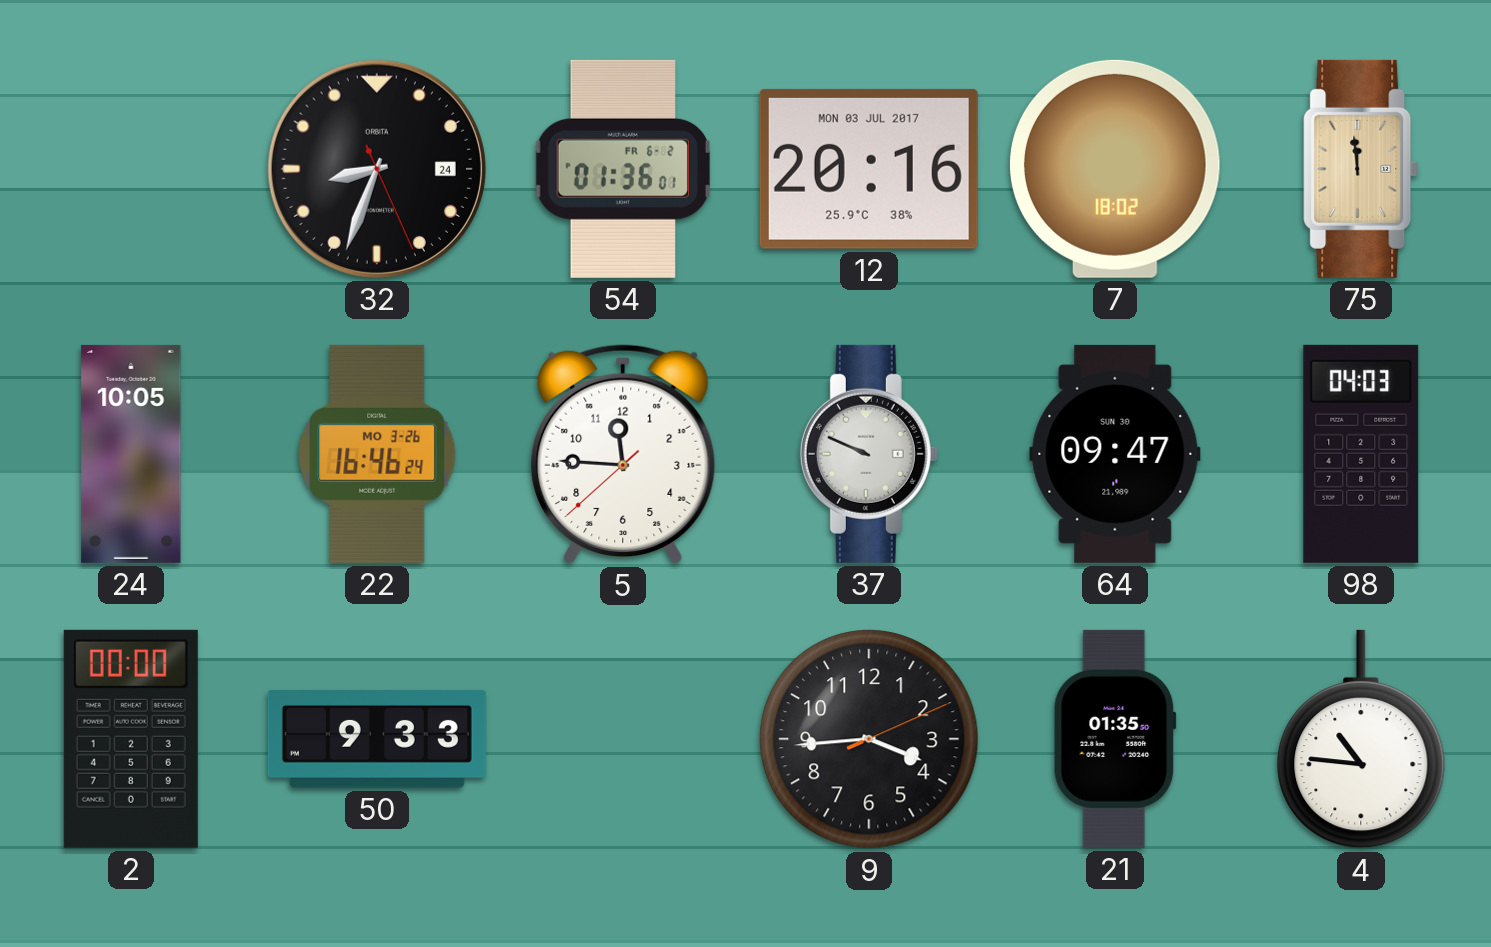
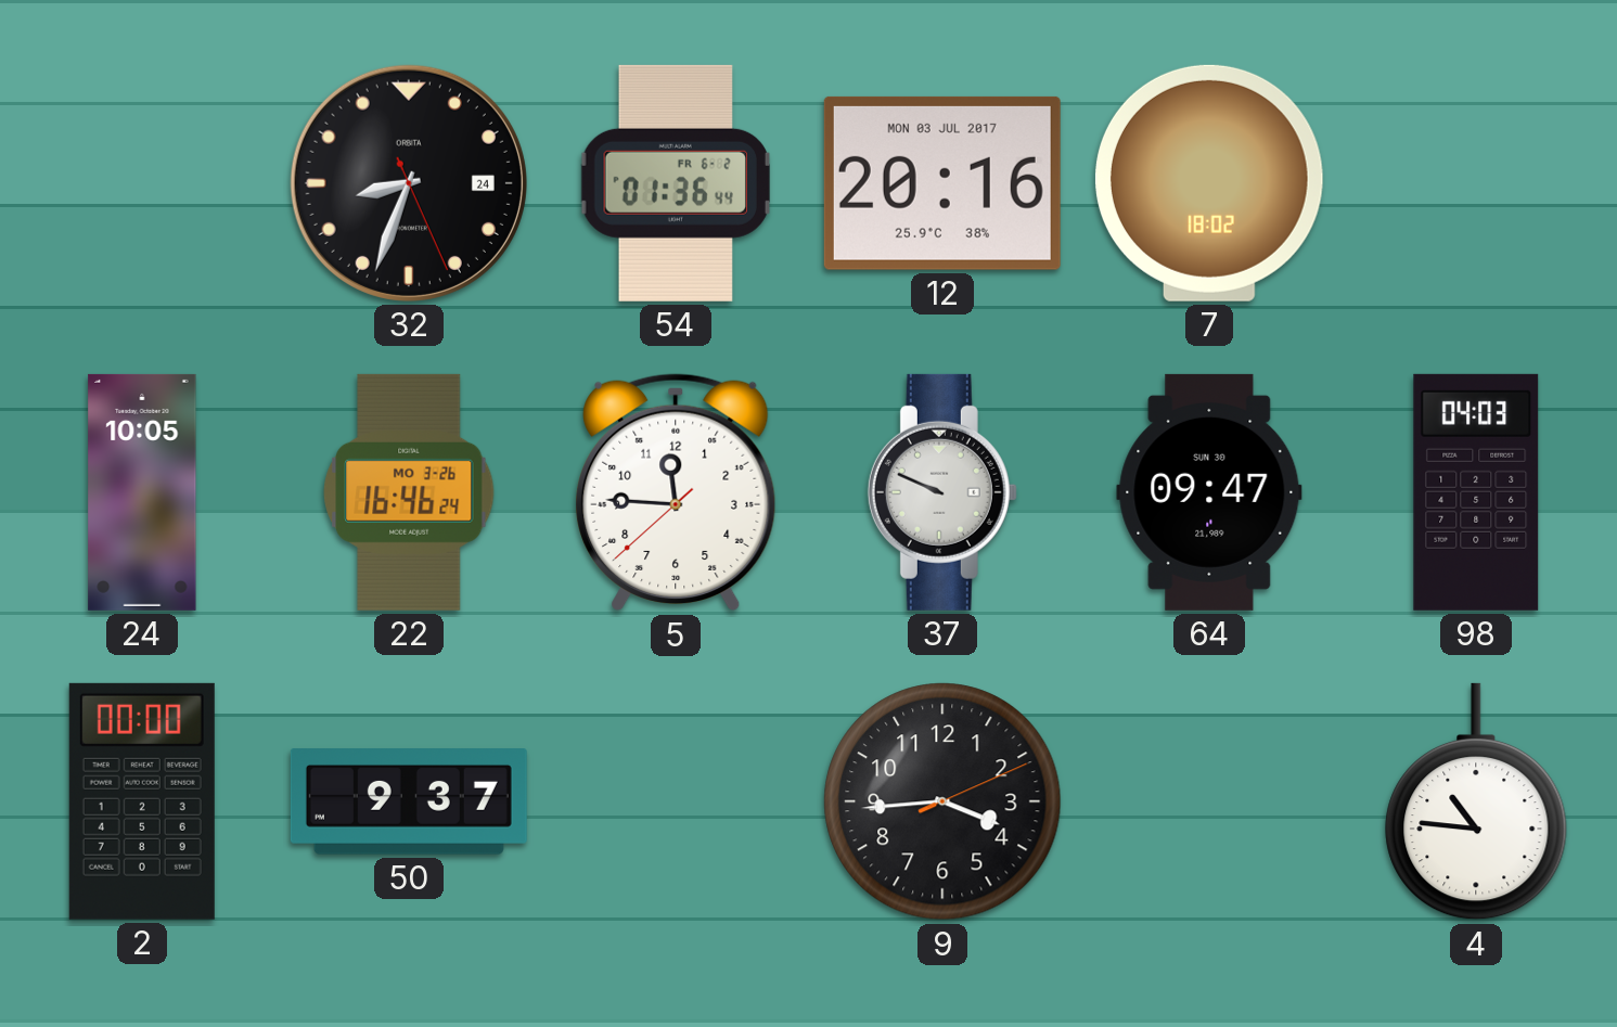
54: 01:36:01 -> 01:36:44
75: 11:59 -> none
50: 9:33 -> 9:37
21: 01:35 -> none
